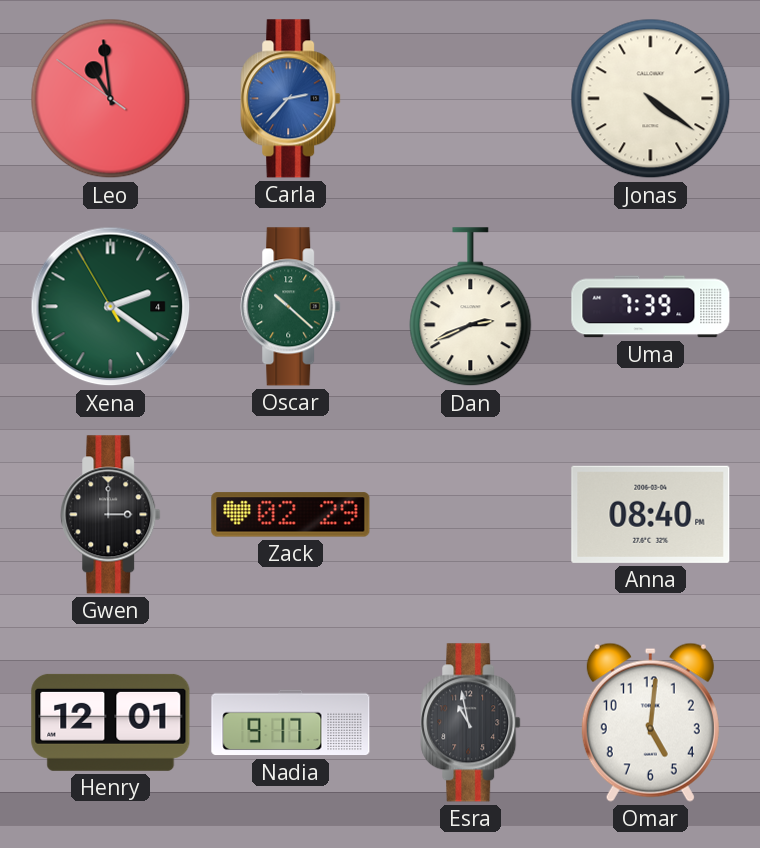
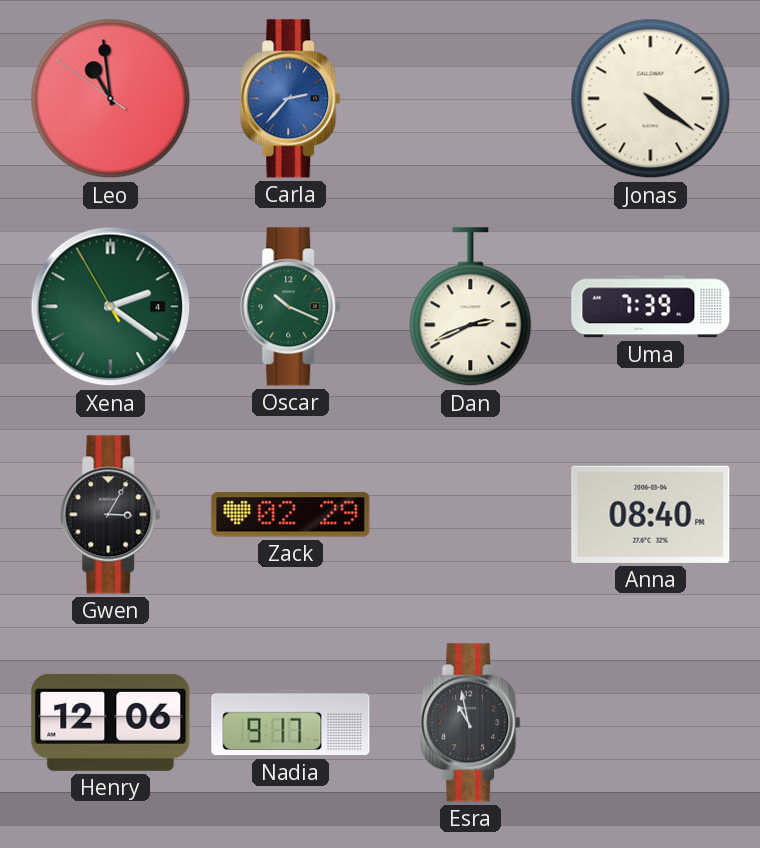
Oscar: 10:22 -> 10:19
Gwen: 3:00 -> 3:05
Henry: 12:01 -> 12:06
Omar: 5:01 -> none
